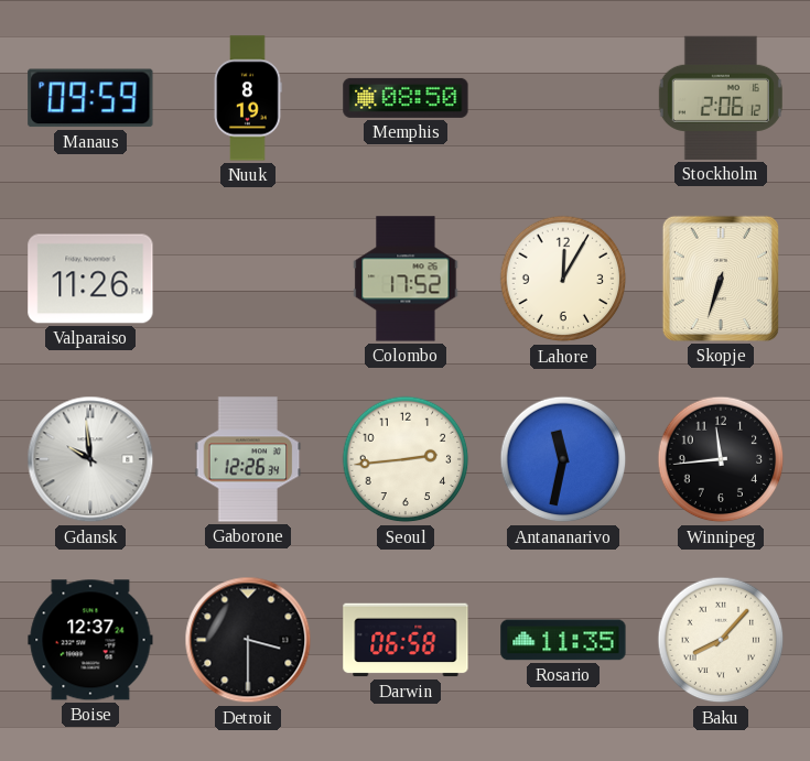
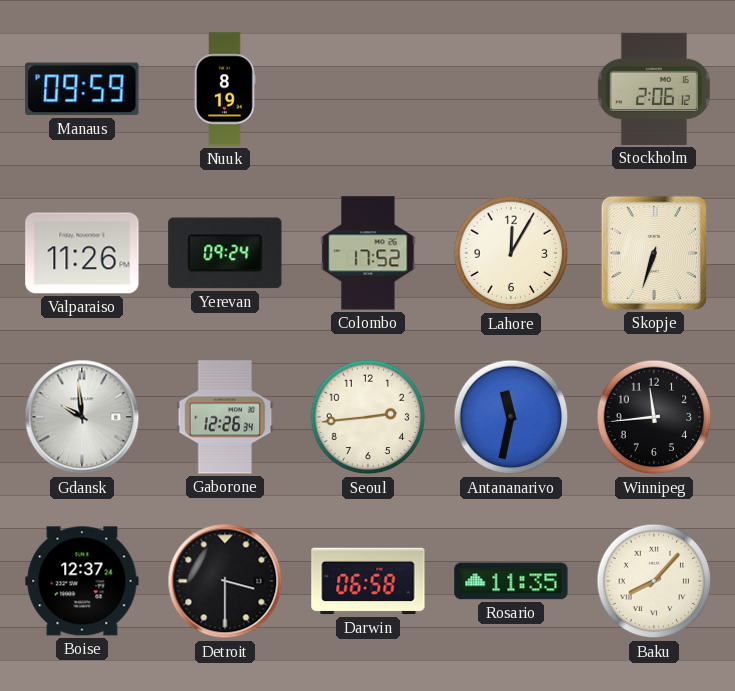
Memphis: 08:50 -> none
Yerevan: none -> 09:24
